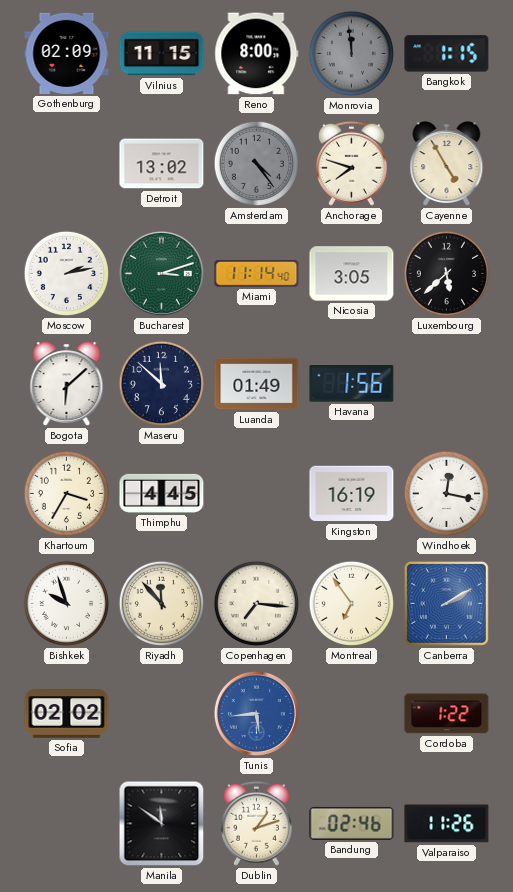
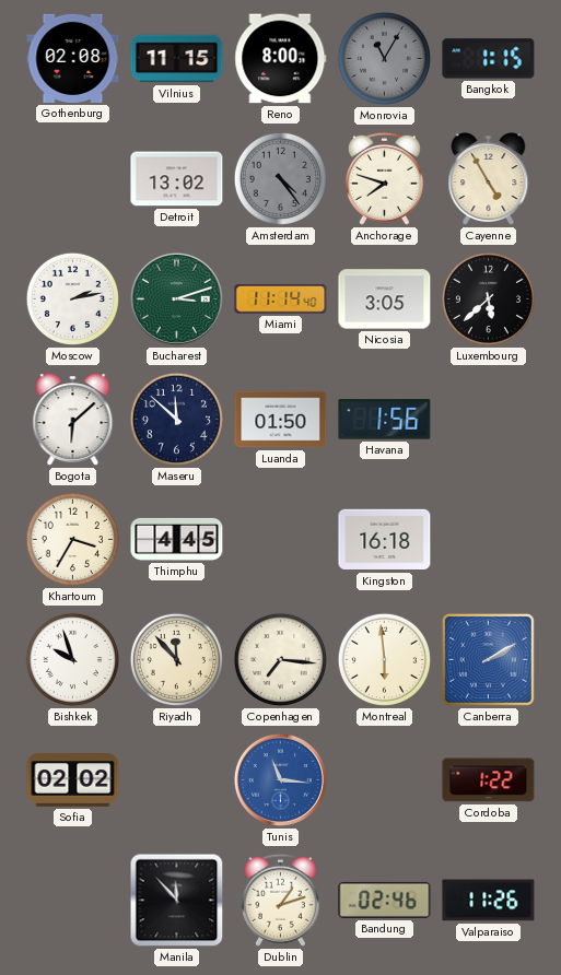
Gothenburg: 02:09 -> 02:08
Monrovia: 11:59 -> 11:05
Luanda: 01:49 -> 01:50
Kingston: 16:19 -> 16:18
Windhoek: 12:17 -> none
Montreal: 6:54 -> 5:59
Tunis: 5:44 -> 11:16
Manila: 11:51 -> 11:53
